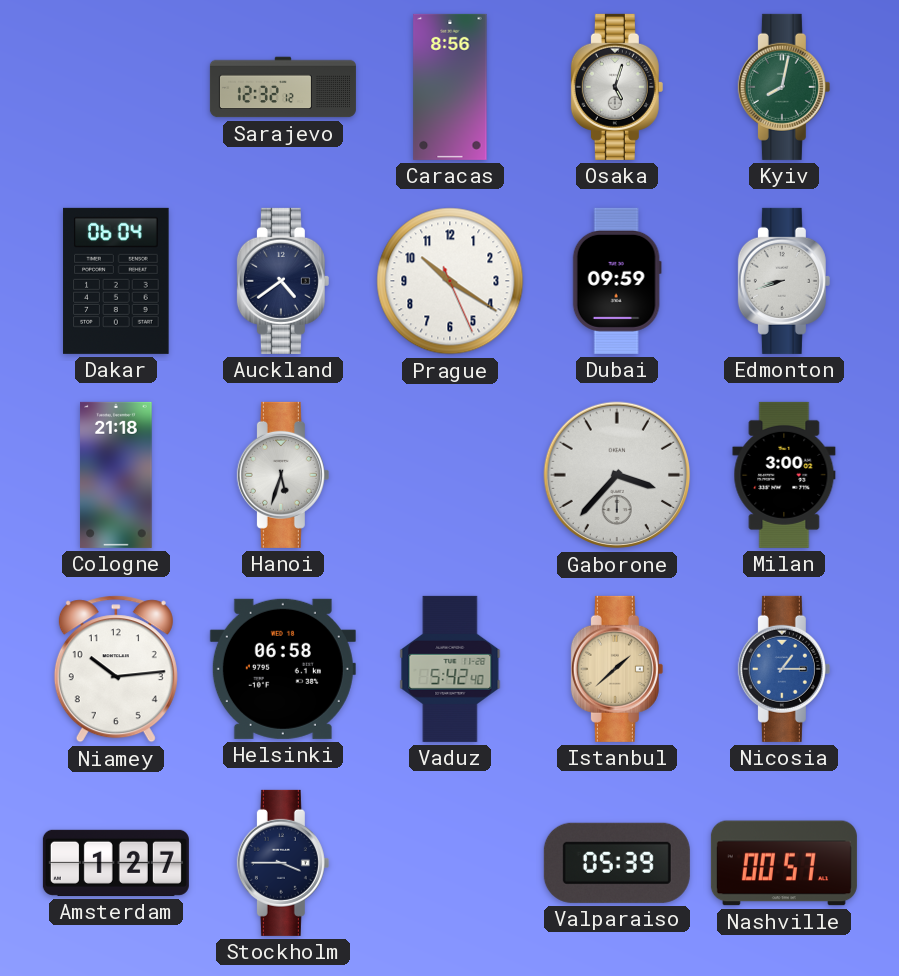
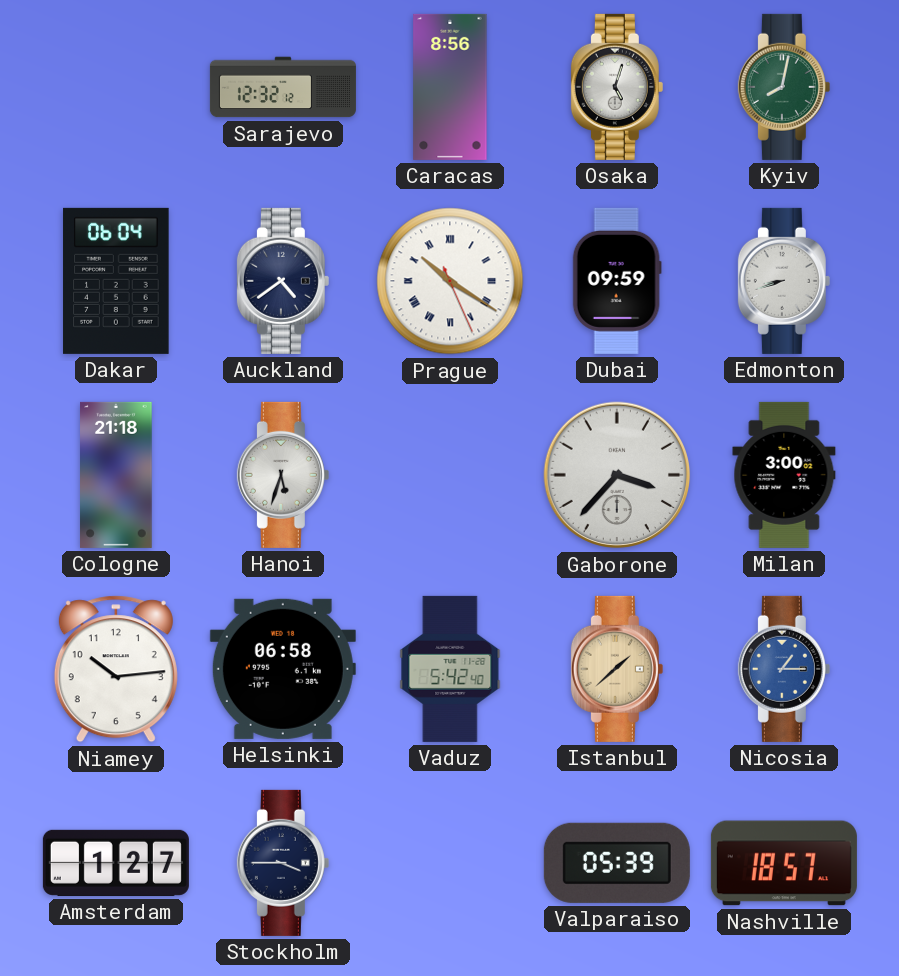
Prague numerals: Arabic -> Roman
Nashville: 00:57 -> 18:57
